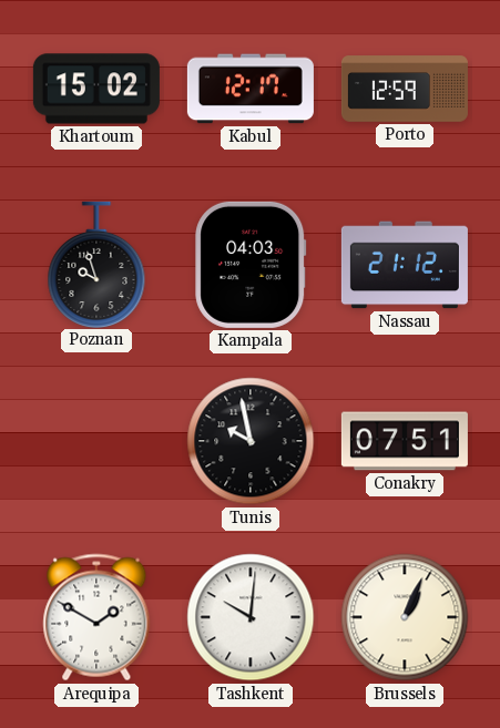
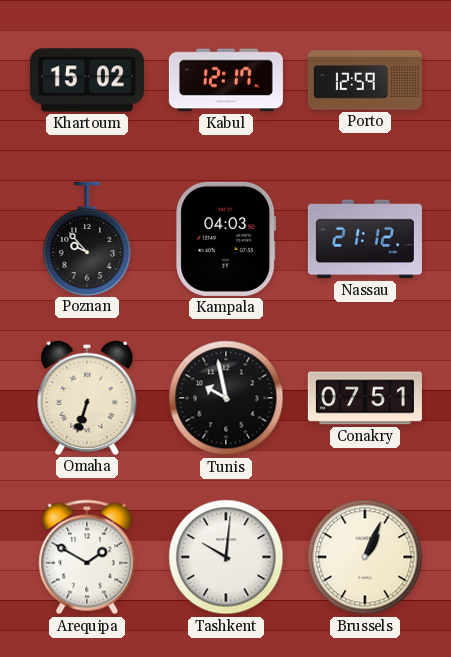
Poznan: 9:57 -> 9:53
Omaha: none -> 6:33
